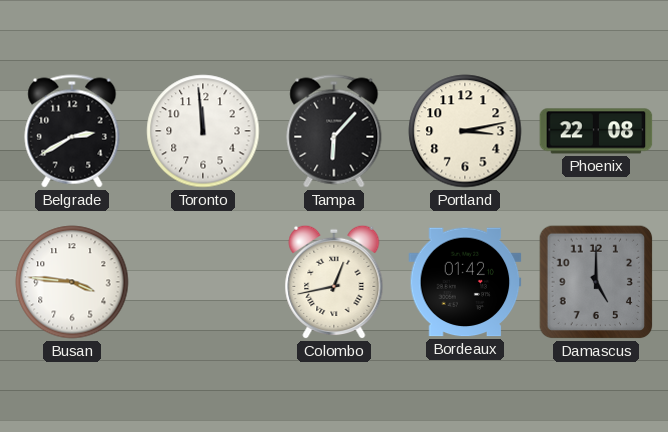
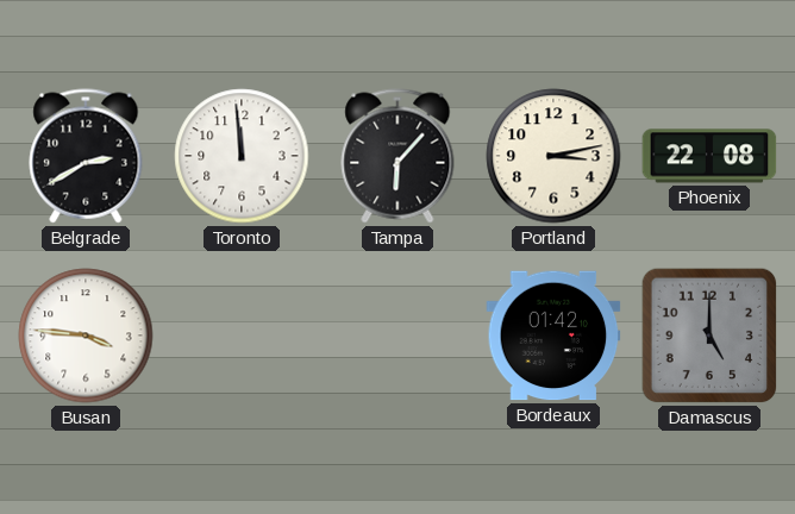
Colombo: 12:43 -> none
